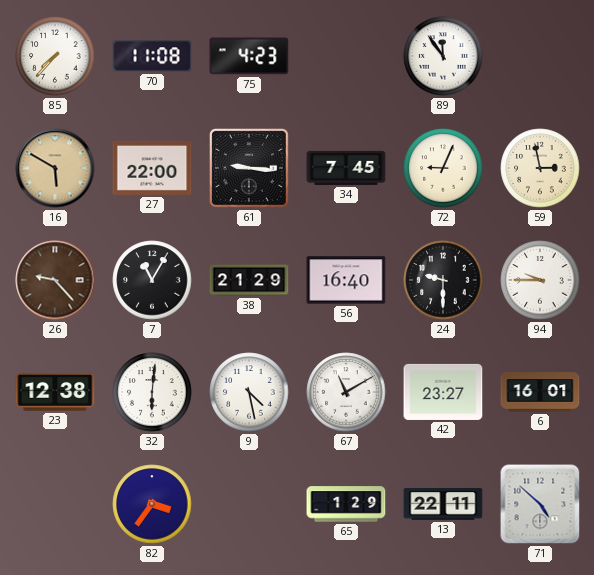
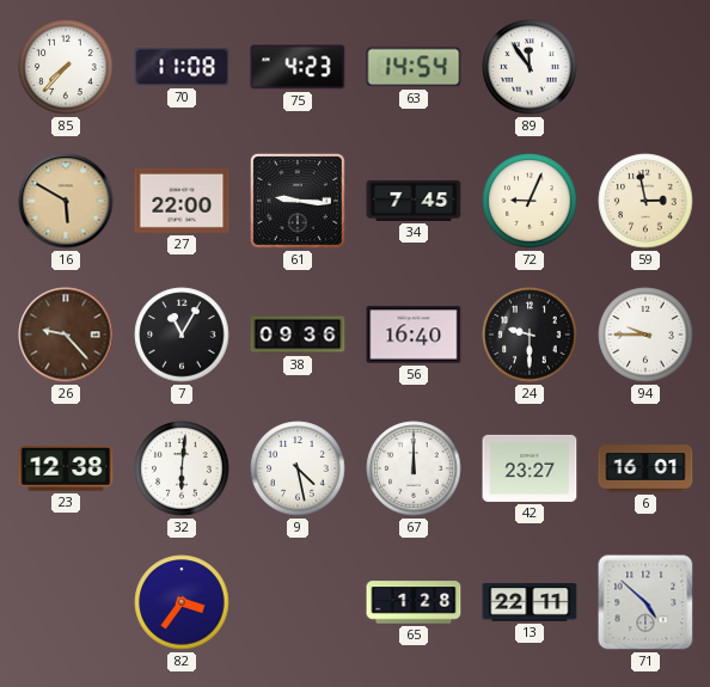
63: none -> 14:54
38: 21:29 -> 09:36
67: 11:10 -> 12:00
65: 1:29 -> 1:28
